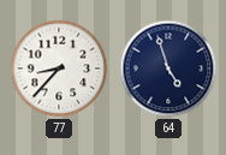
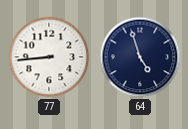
77: 8:37 -> 8:44
